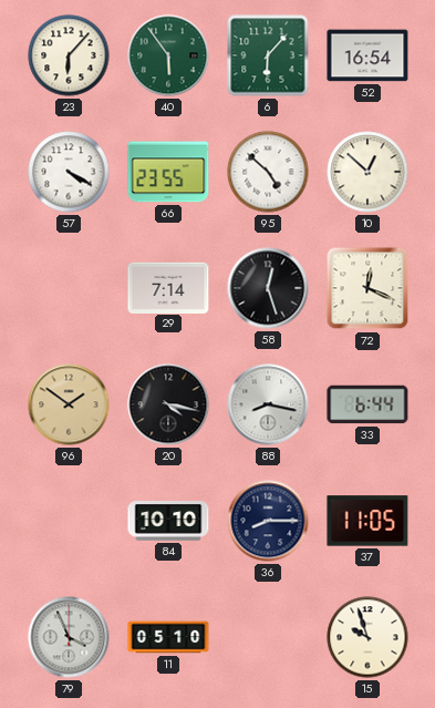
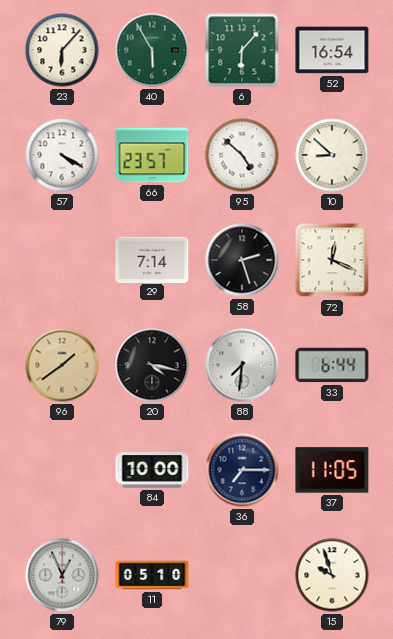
40: 5:54 -> 5:55
66: 23:55 -> 23:57
10: 12:52 -> 8:52
58: 12:27 -> 2:27
96: 1:51 -> 1:39
88: 8:17 -> 7:31
84: 10:10 -> 10:00
36: 8:15 -> 7:15
79: 3:56 -> 12:56
